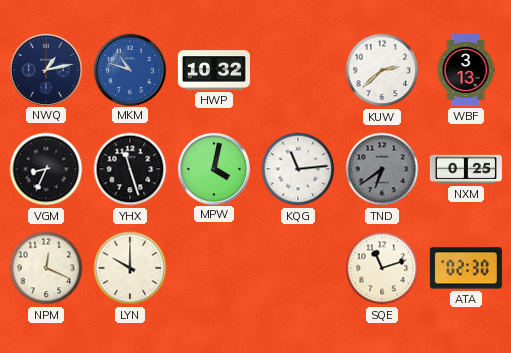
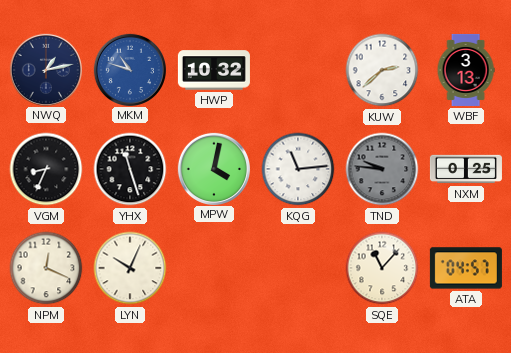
TND: 6:39 -> 9:46
LYN: 10:00 -> 10:04
SQE: 11:12 -> 11:07
ATA: 02:30 -> 04:57
